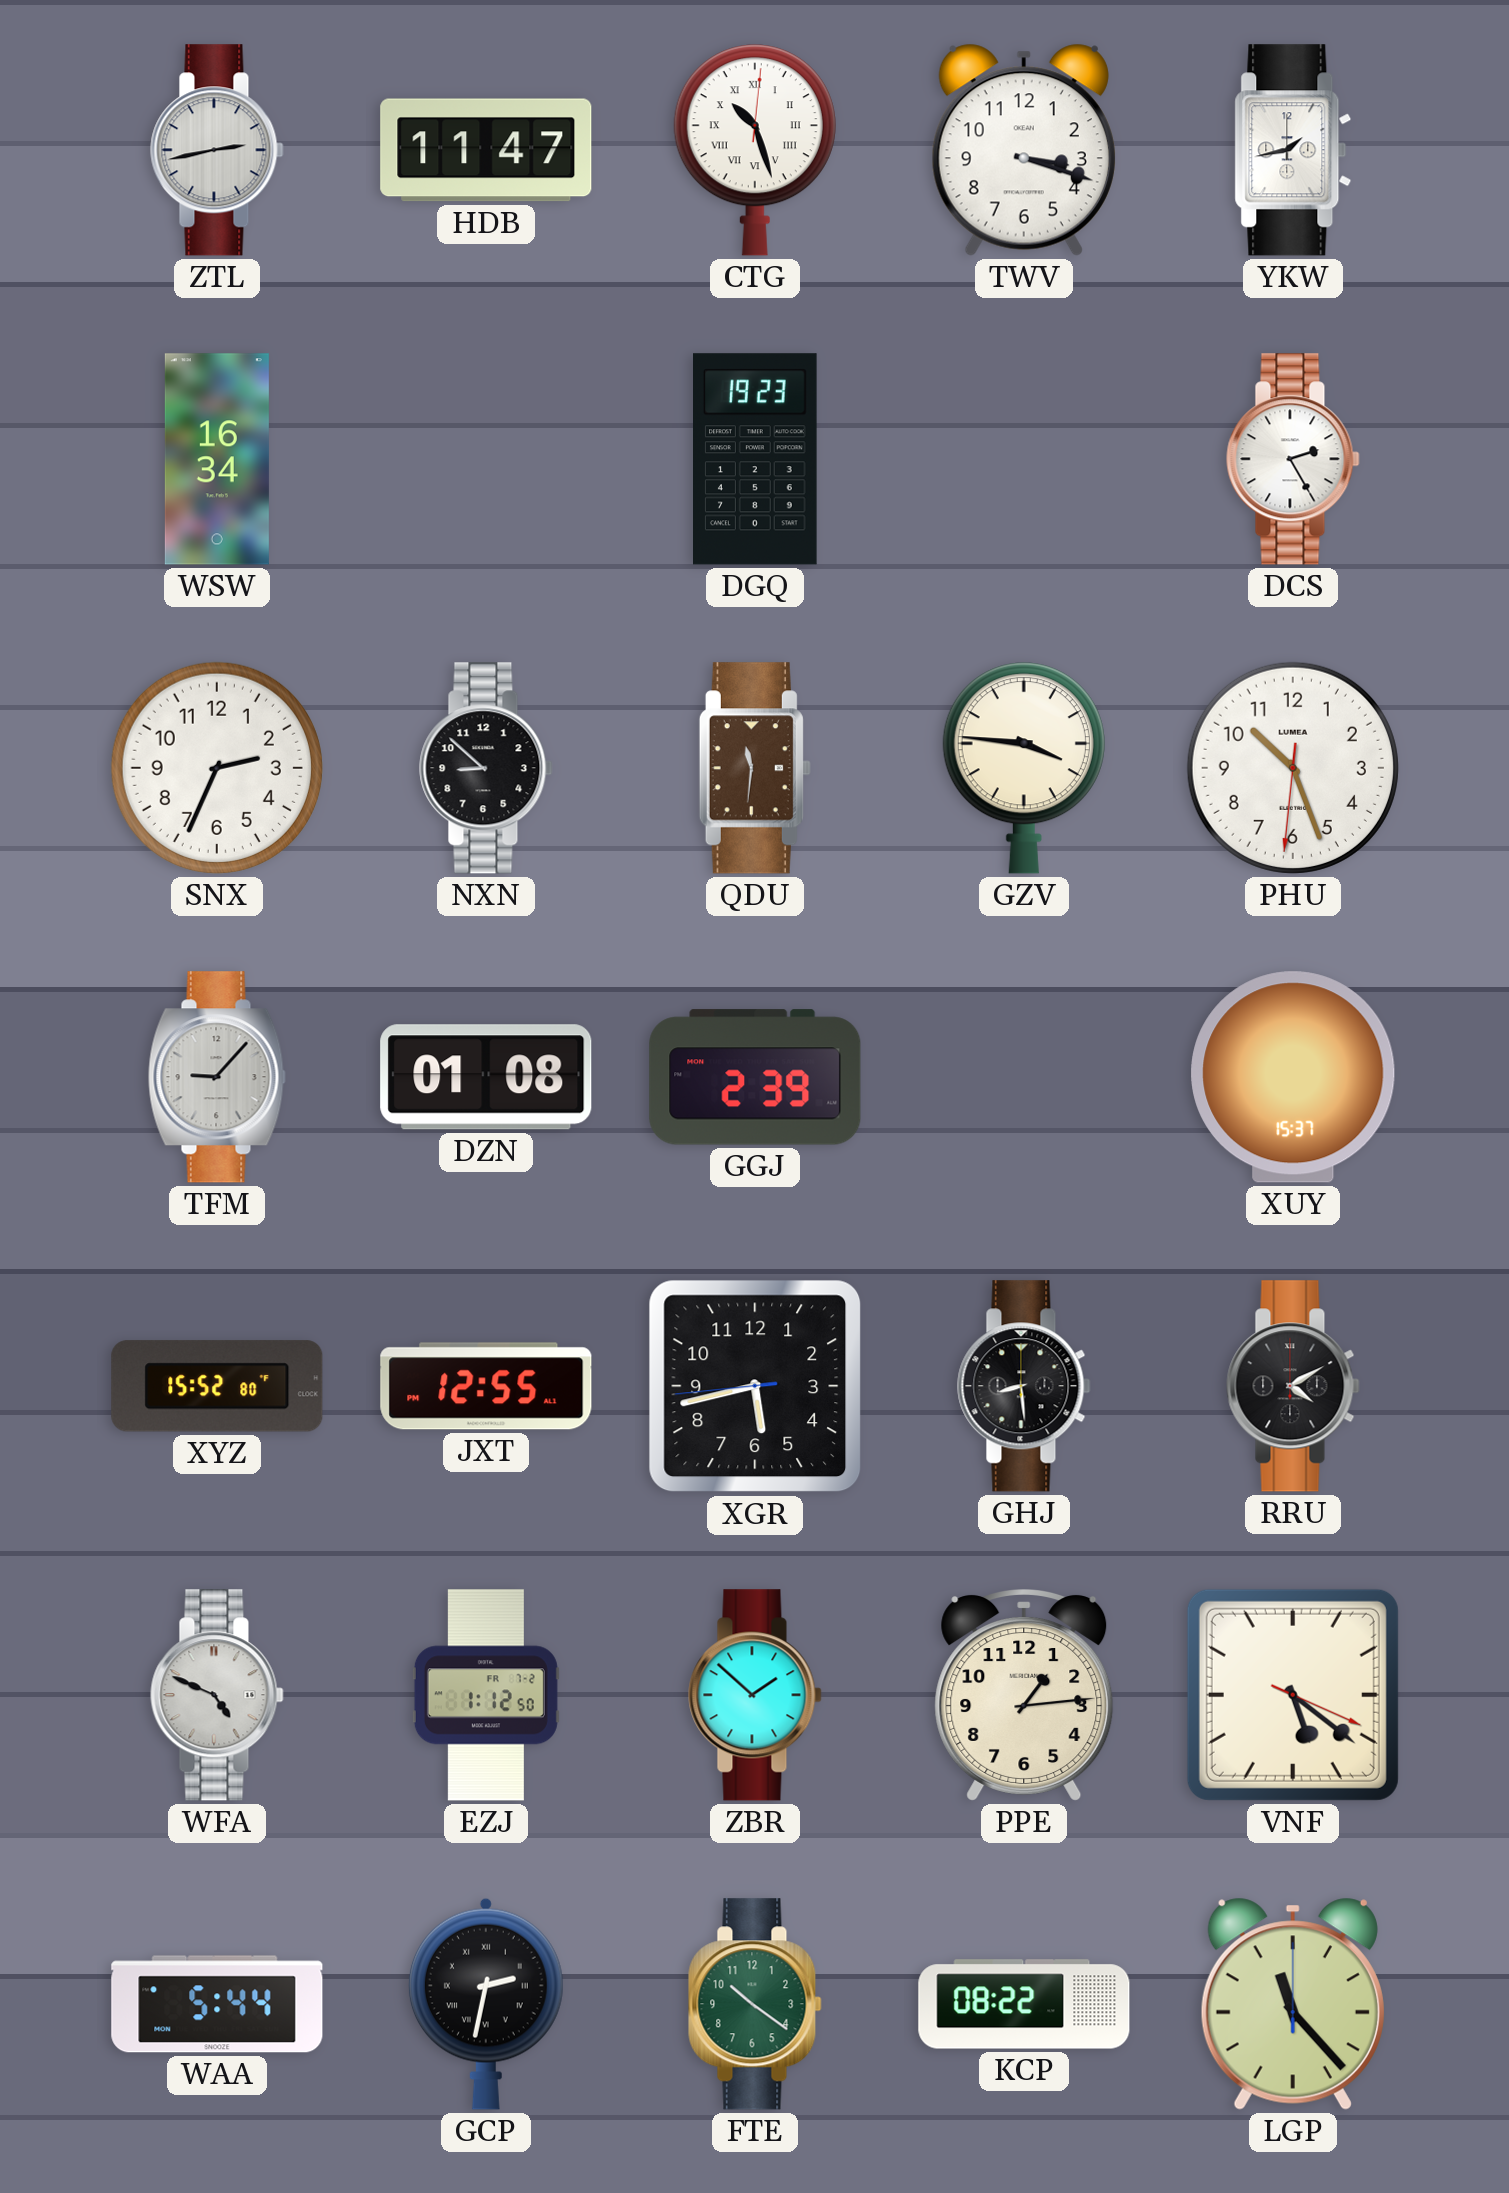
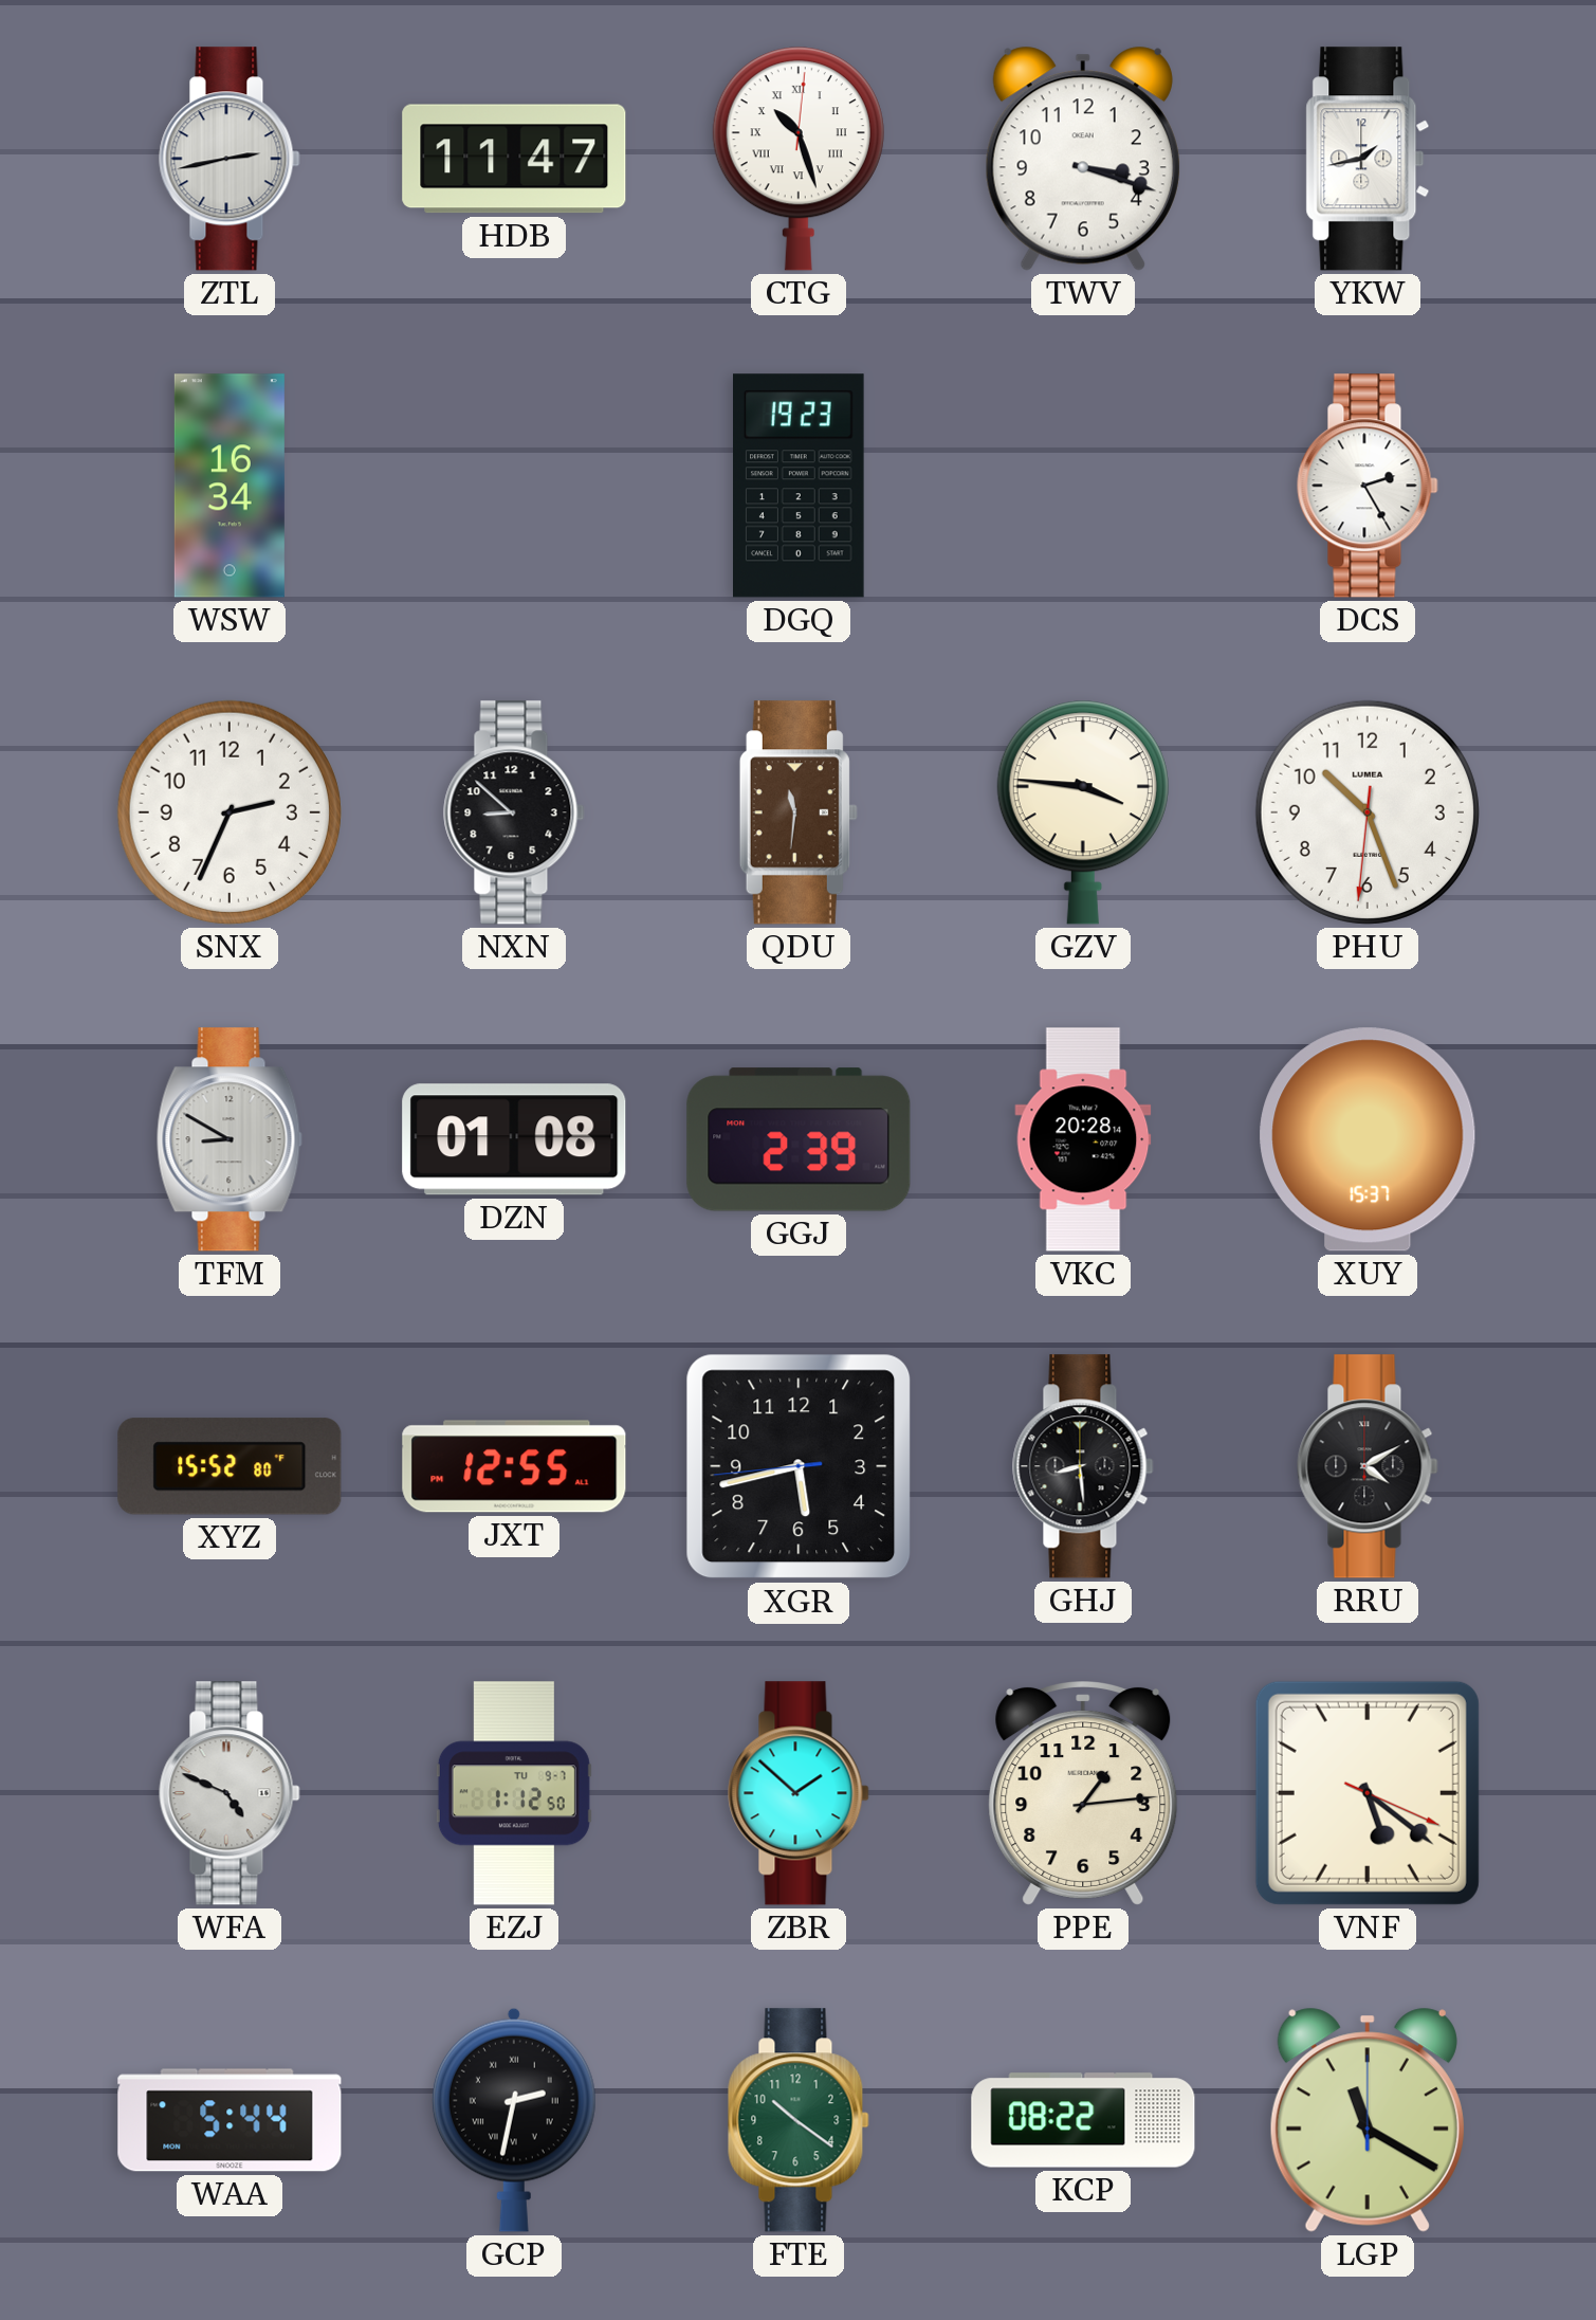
TFM: 9:07 -> 8:50
VKC: none -> 20:28
EZJ date: FR 7-2 -> TU 9-7
LGP: 11:23 -> 11:20
